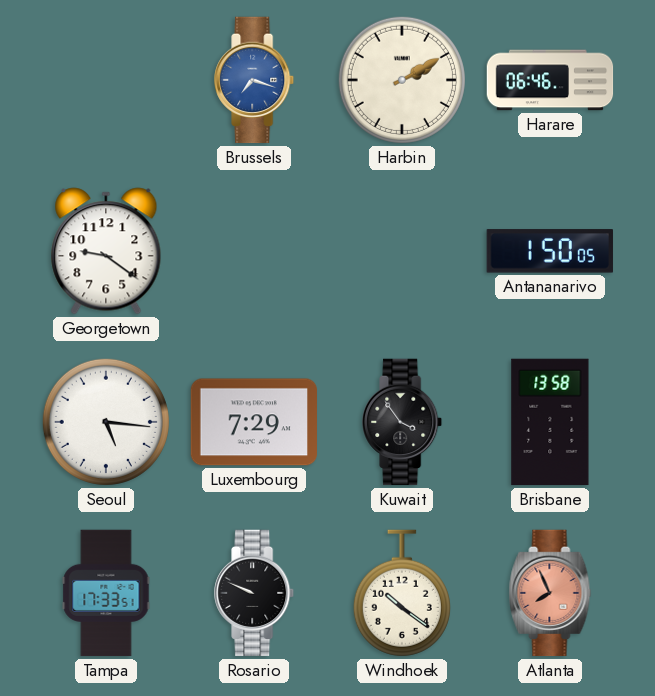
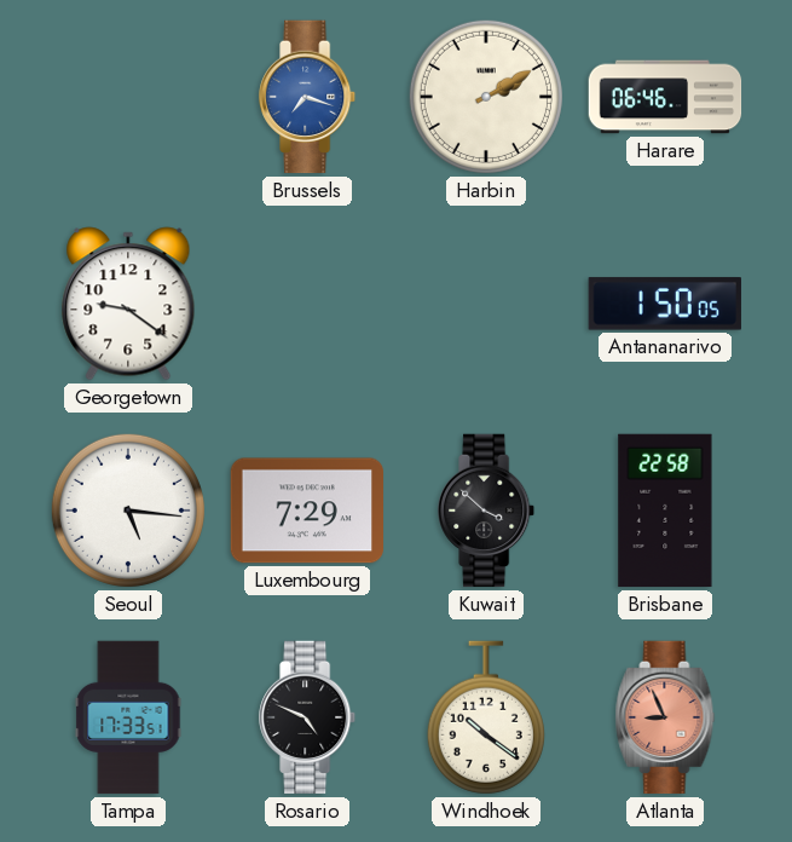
Kuwait: 3:54 -> 3:52
Brisbane: 13:58 -> 22:58
Rosario: 9:49 -> 4:49
Atlanta: 7:56 -> 8:56
